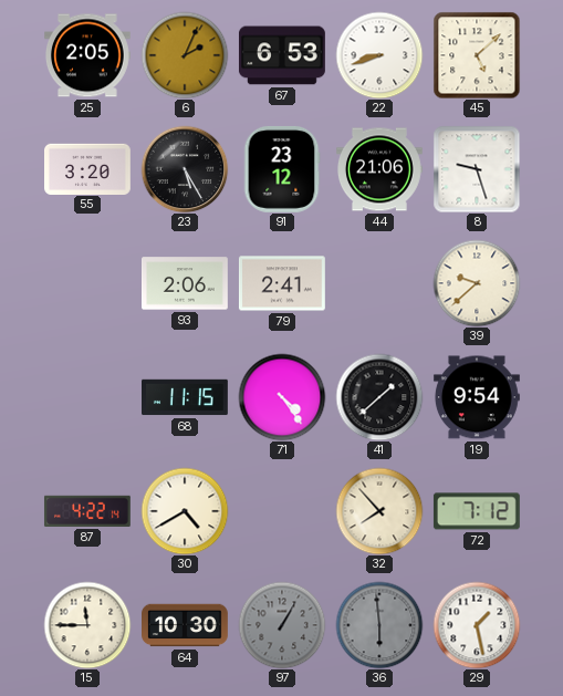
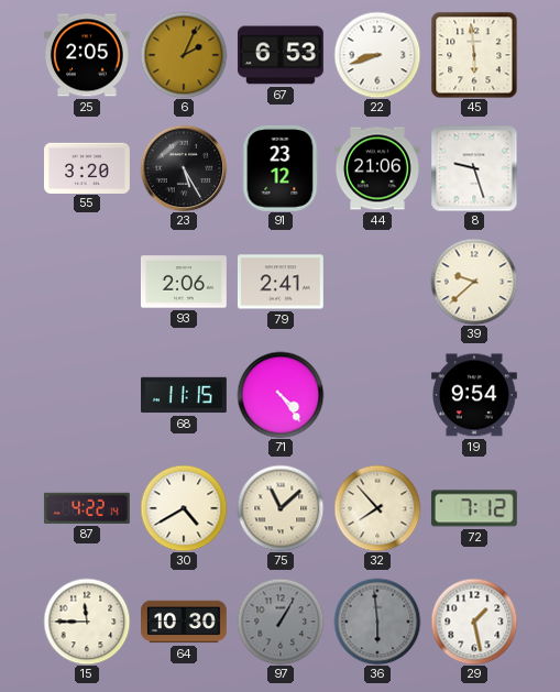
45: 5:08 -> 5:59
41: 1:38 -> none
75: none -> 11:08
